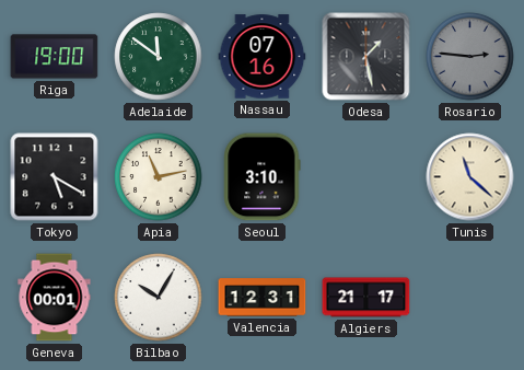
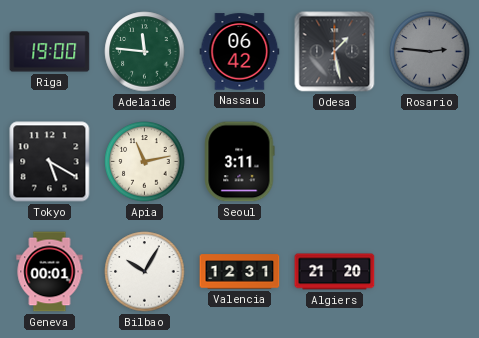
Adelaide: 11:51 -> 11:46
Nassau: 07:16 -> 06:42
Seoul: 3:10 -> 3:11
Tunis: 11:22 -> none
Algiers: 21:17 -> 21:20
